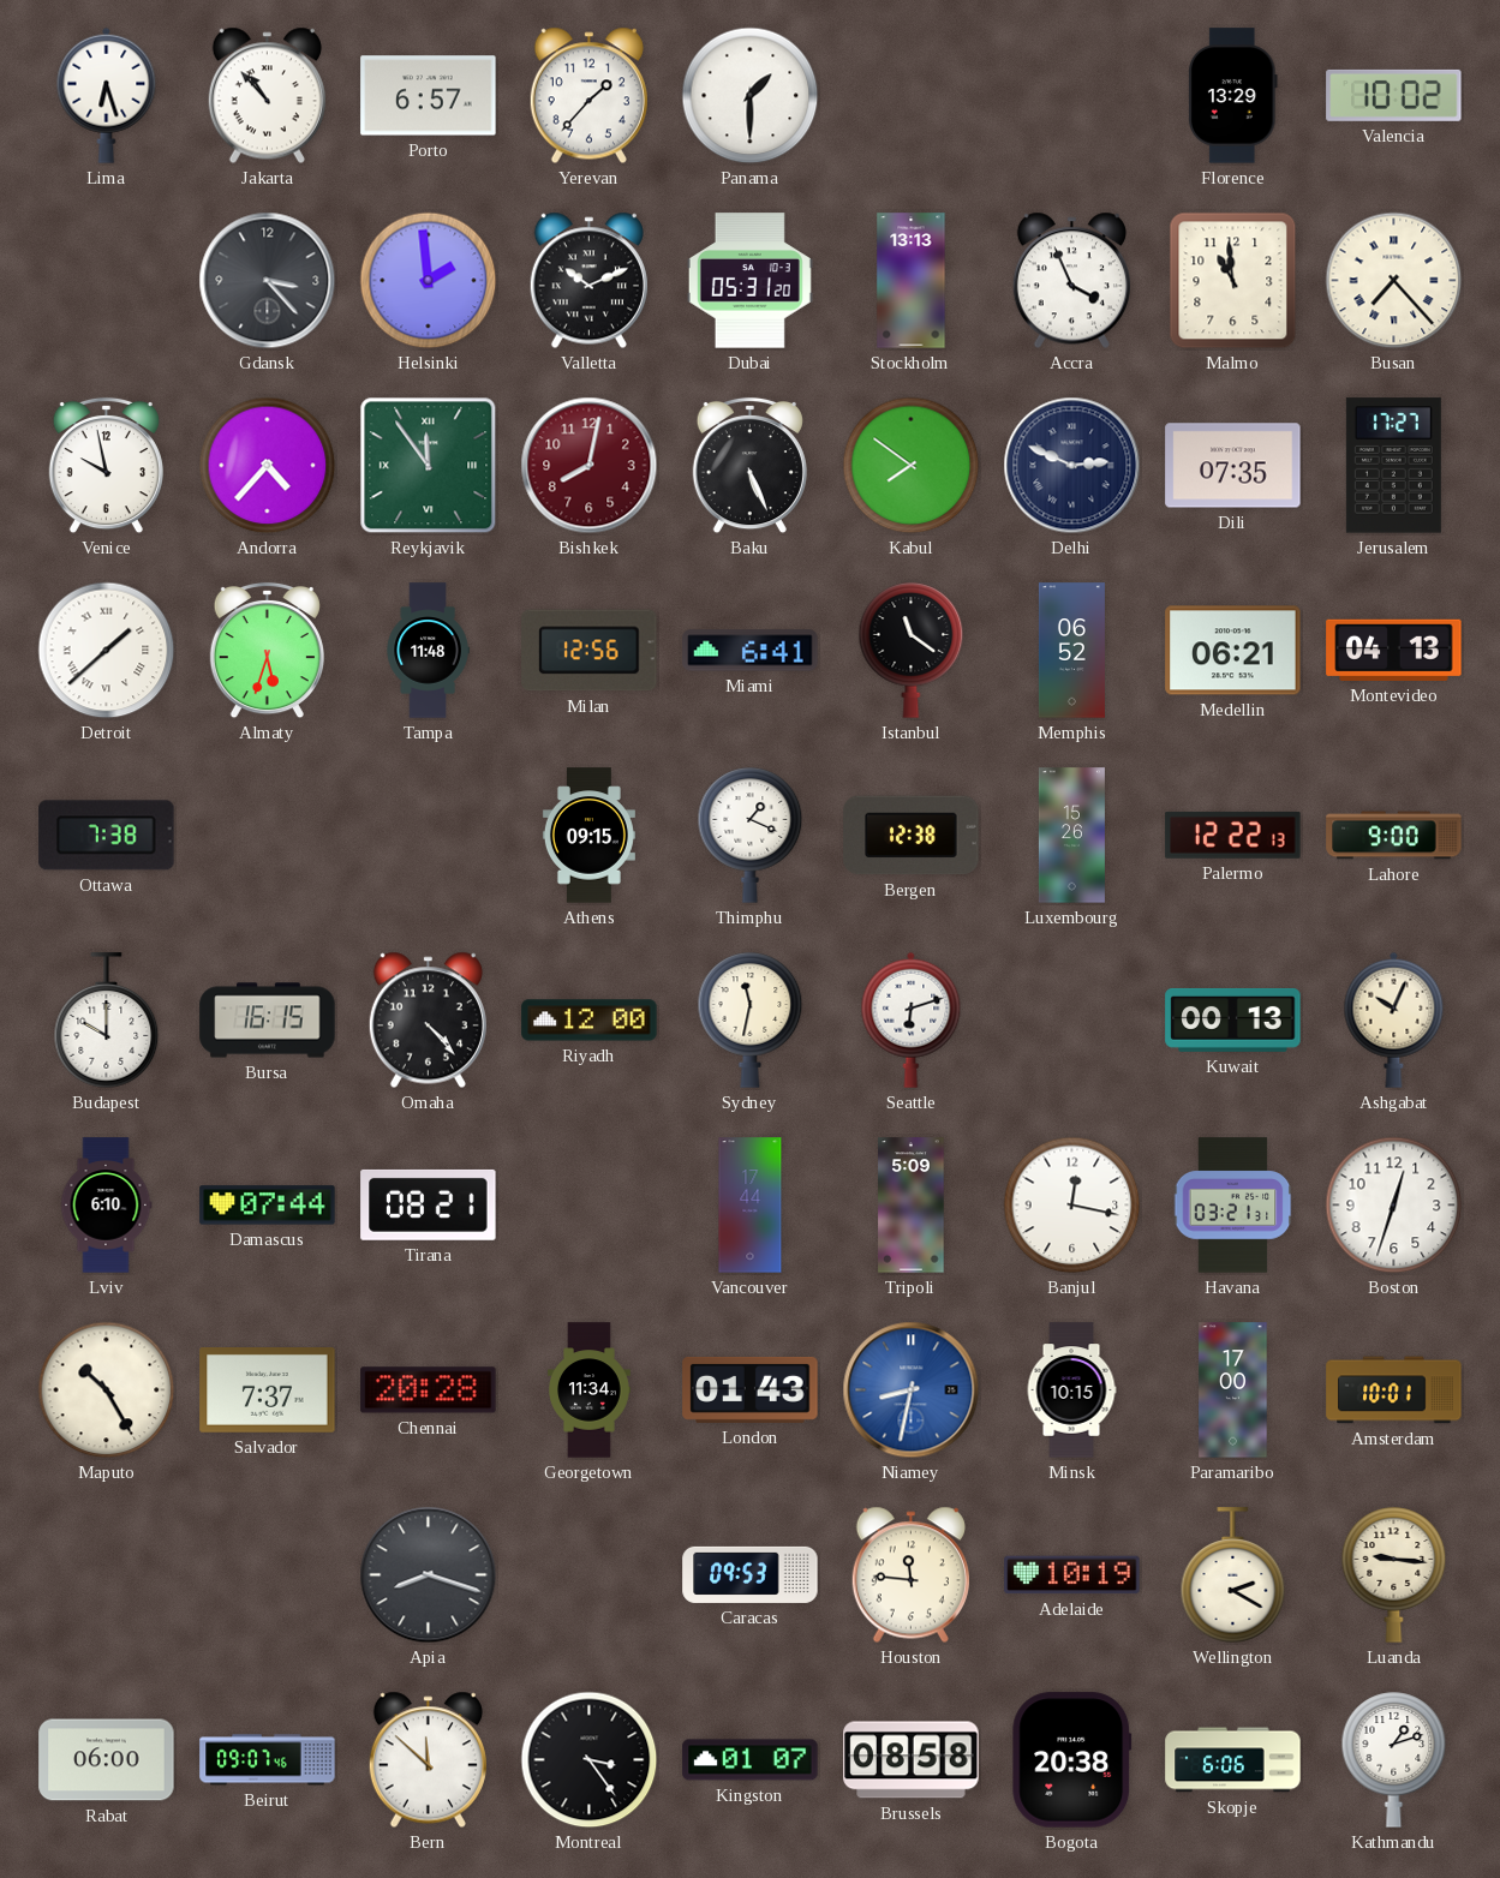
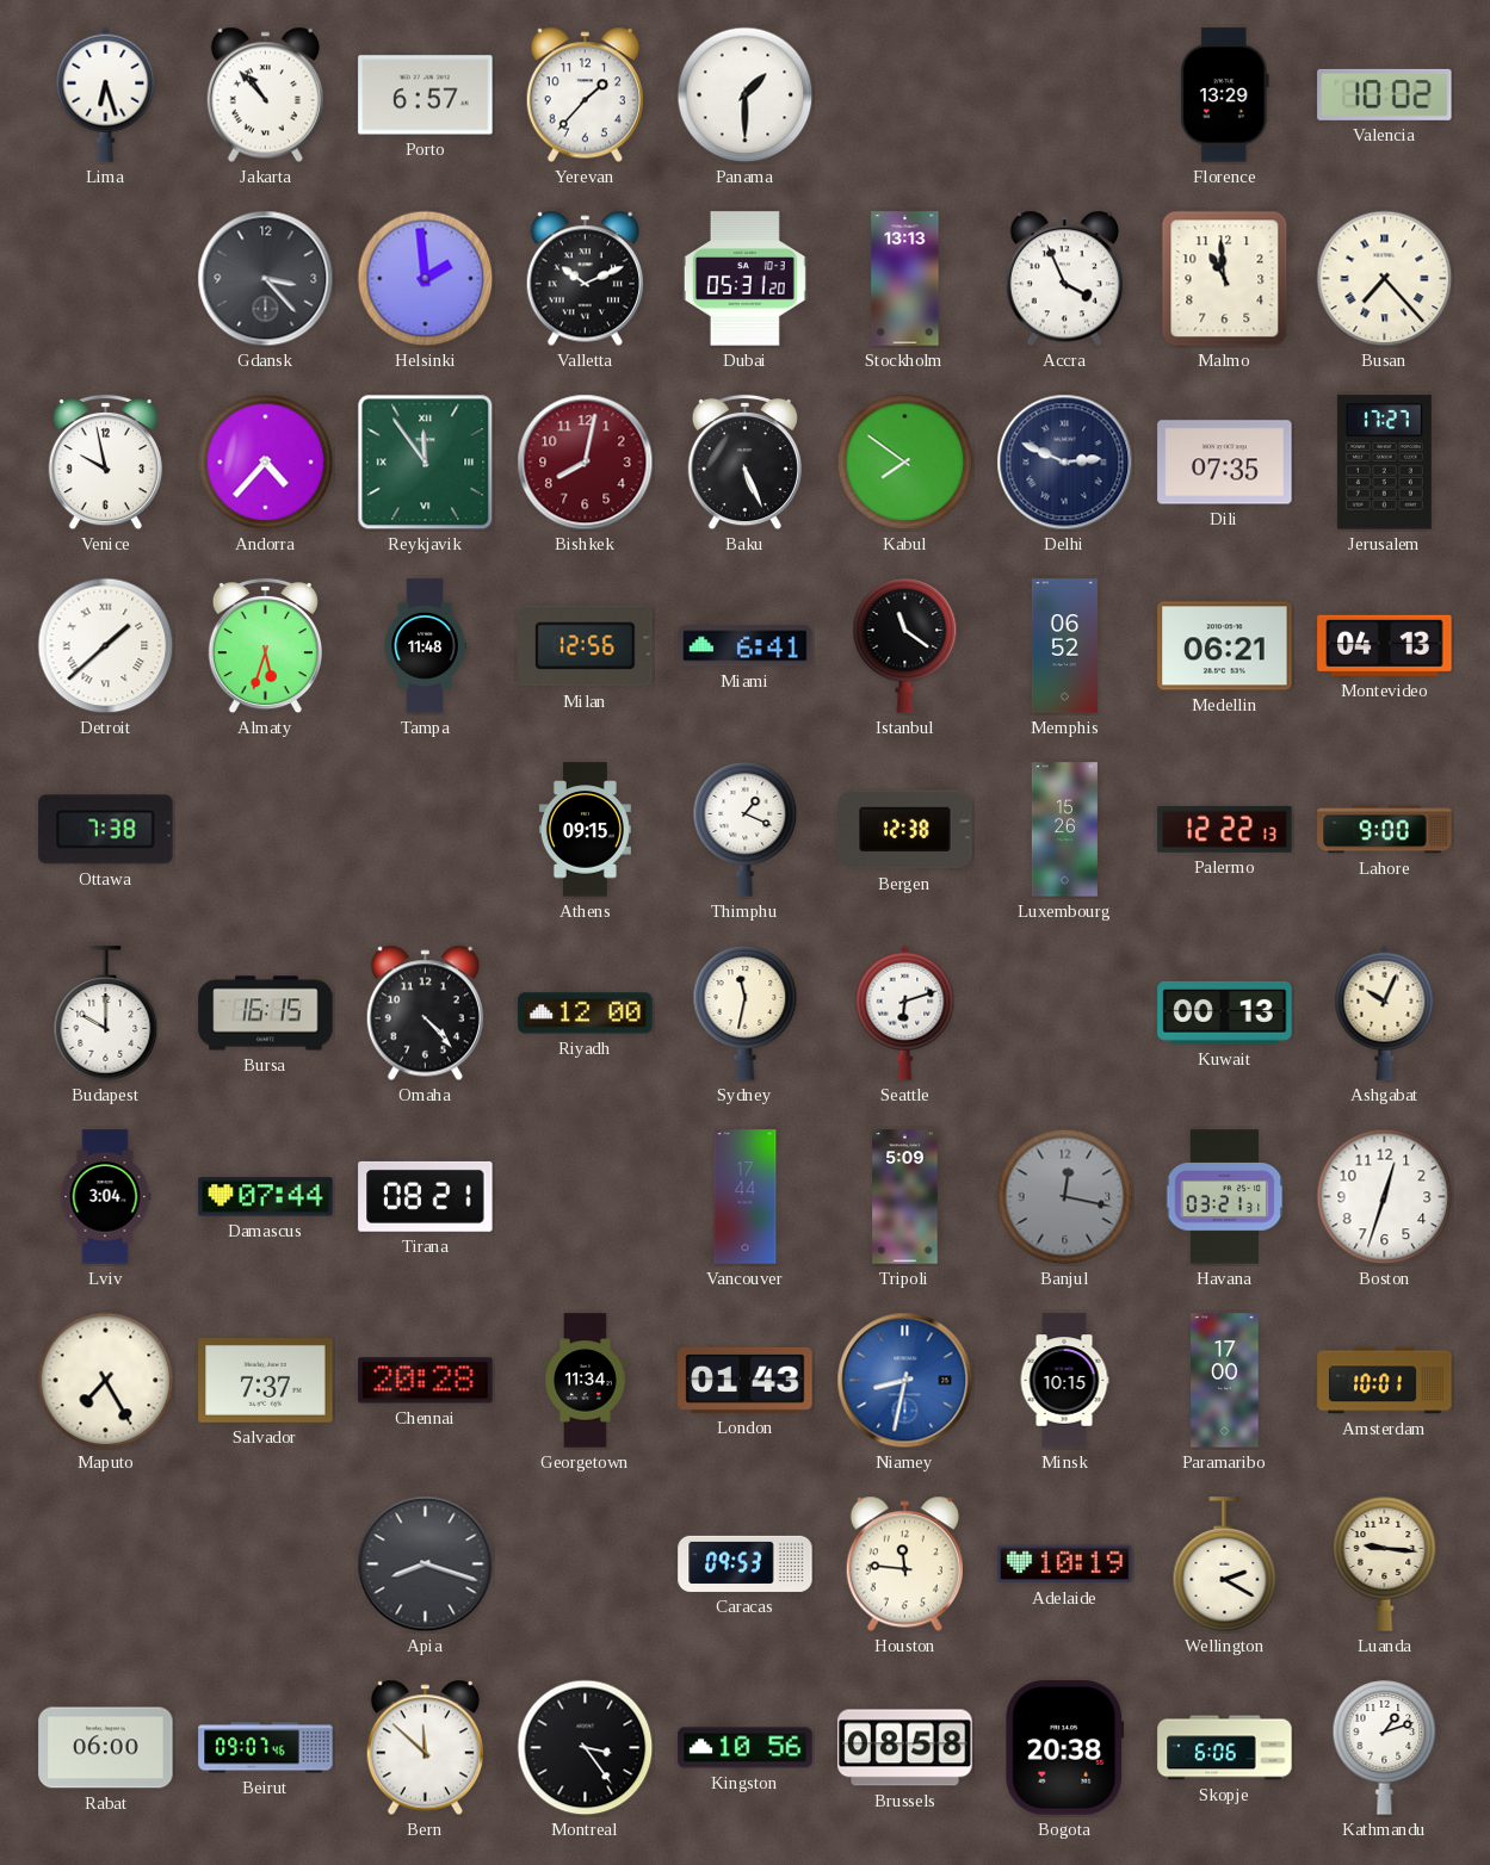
Lviv: 6:10 -> 3:04
Banjul dial: white -> grey
Maputo: 10:25 -> 7:25
Kingston: 01:07 -> 10:56
